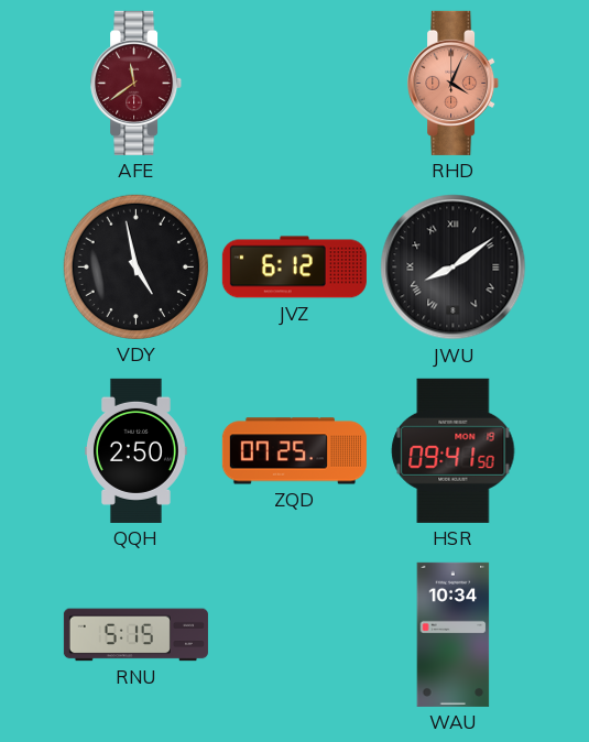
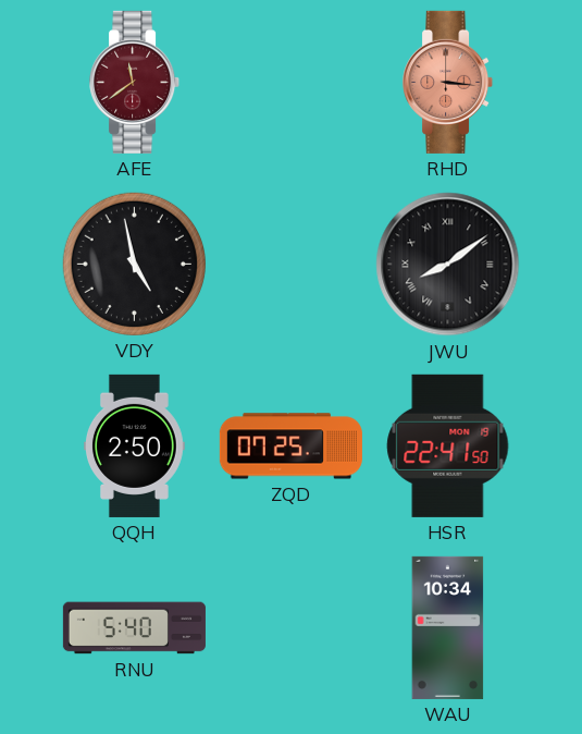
RHD: 4:04 -> 3:16
JVZ: 6:12 -> none
HSR: 09:41 -> 22:41
RNU: 5:15 -> 5:40
